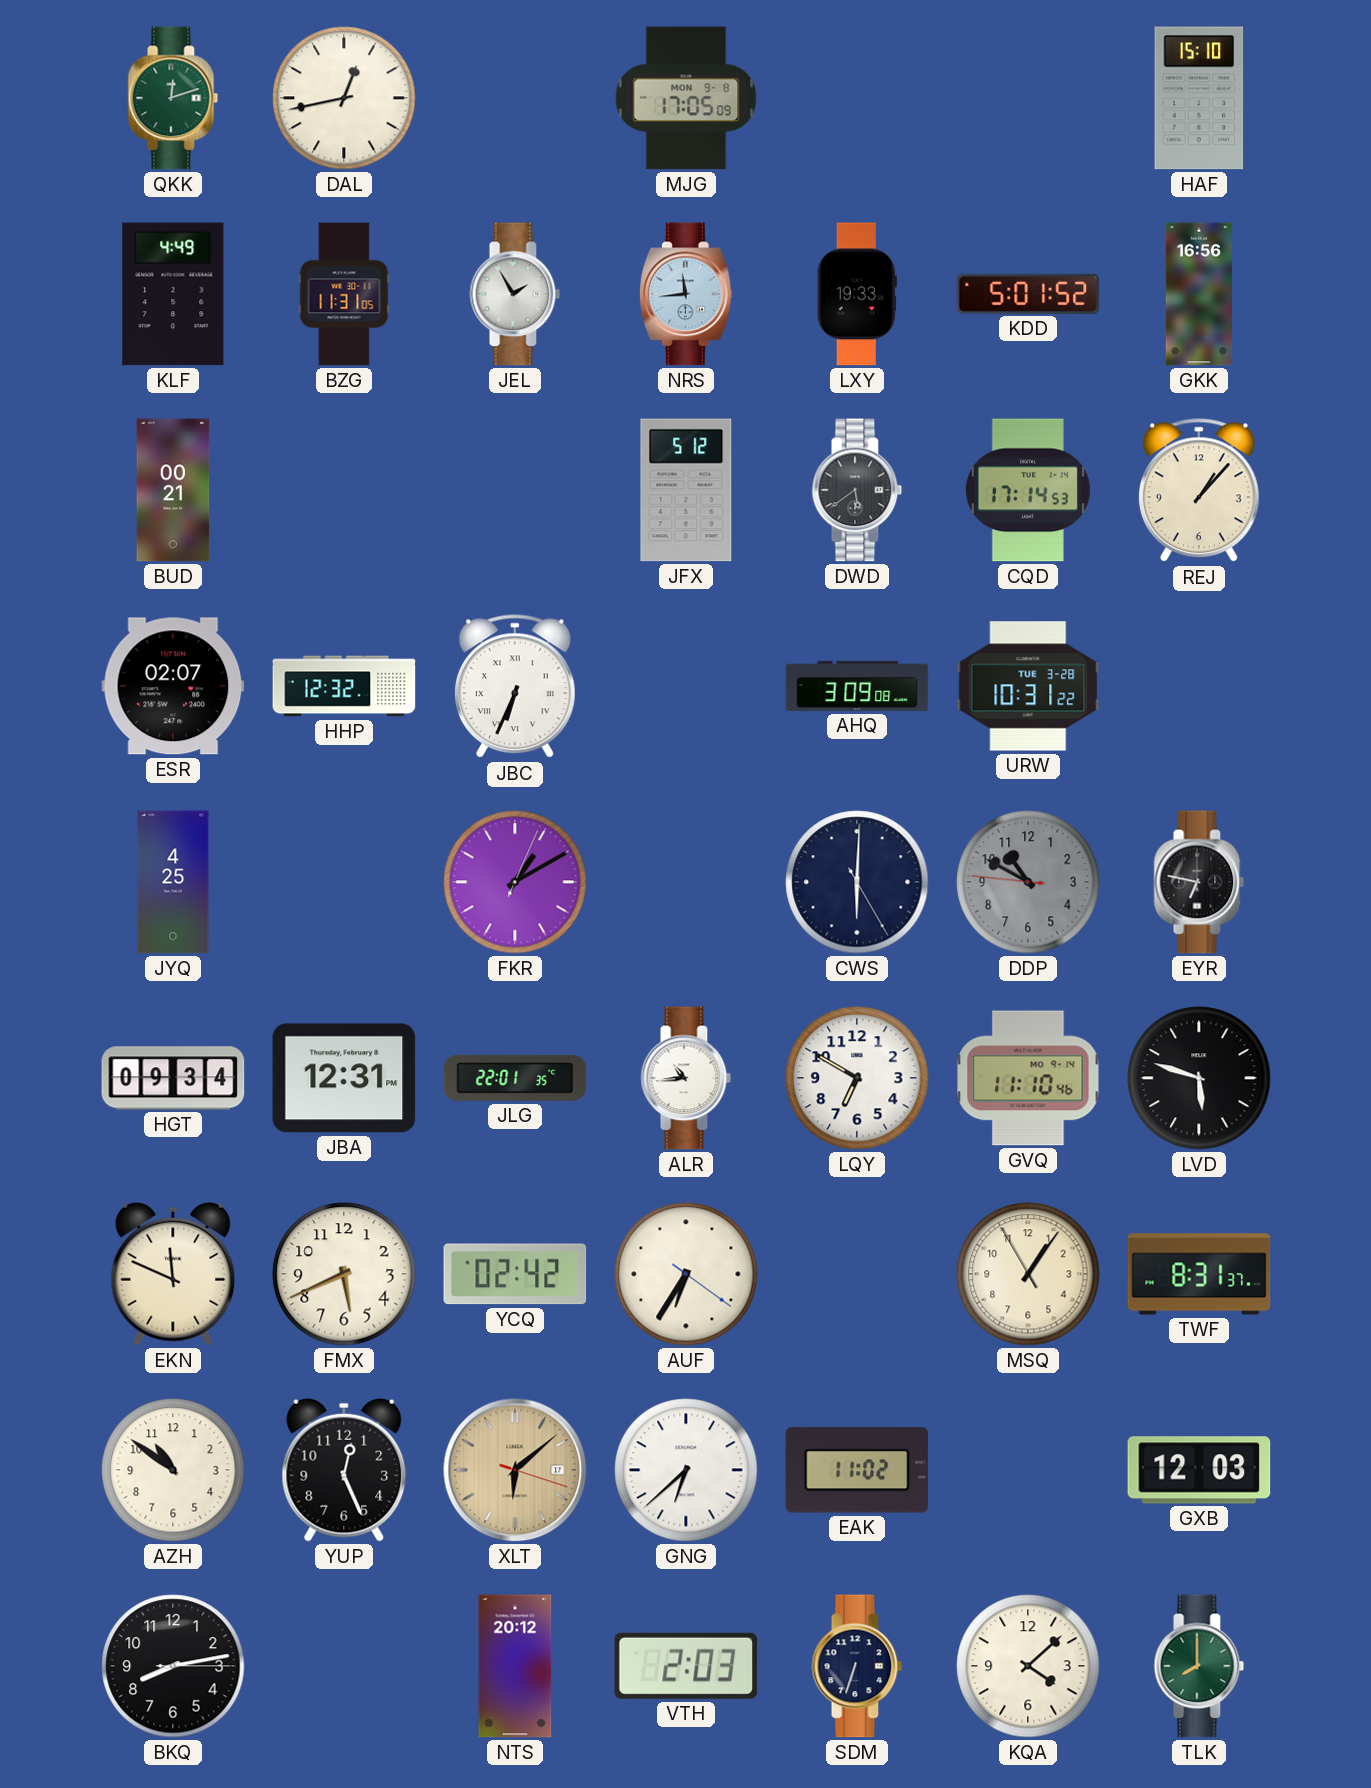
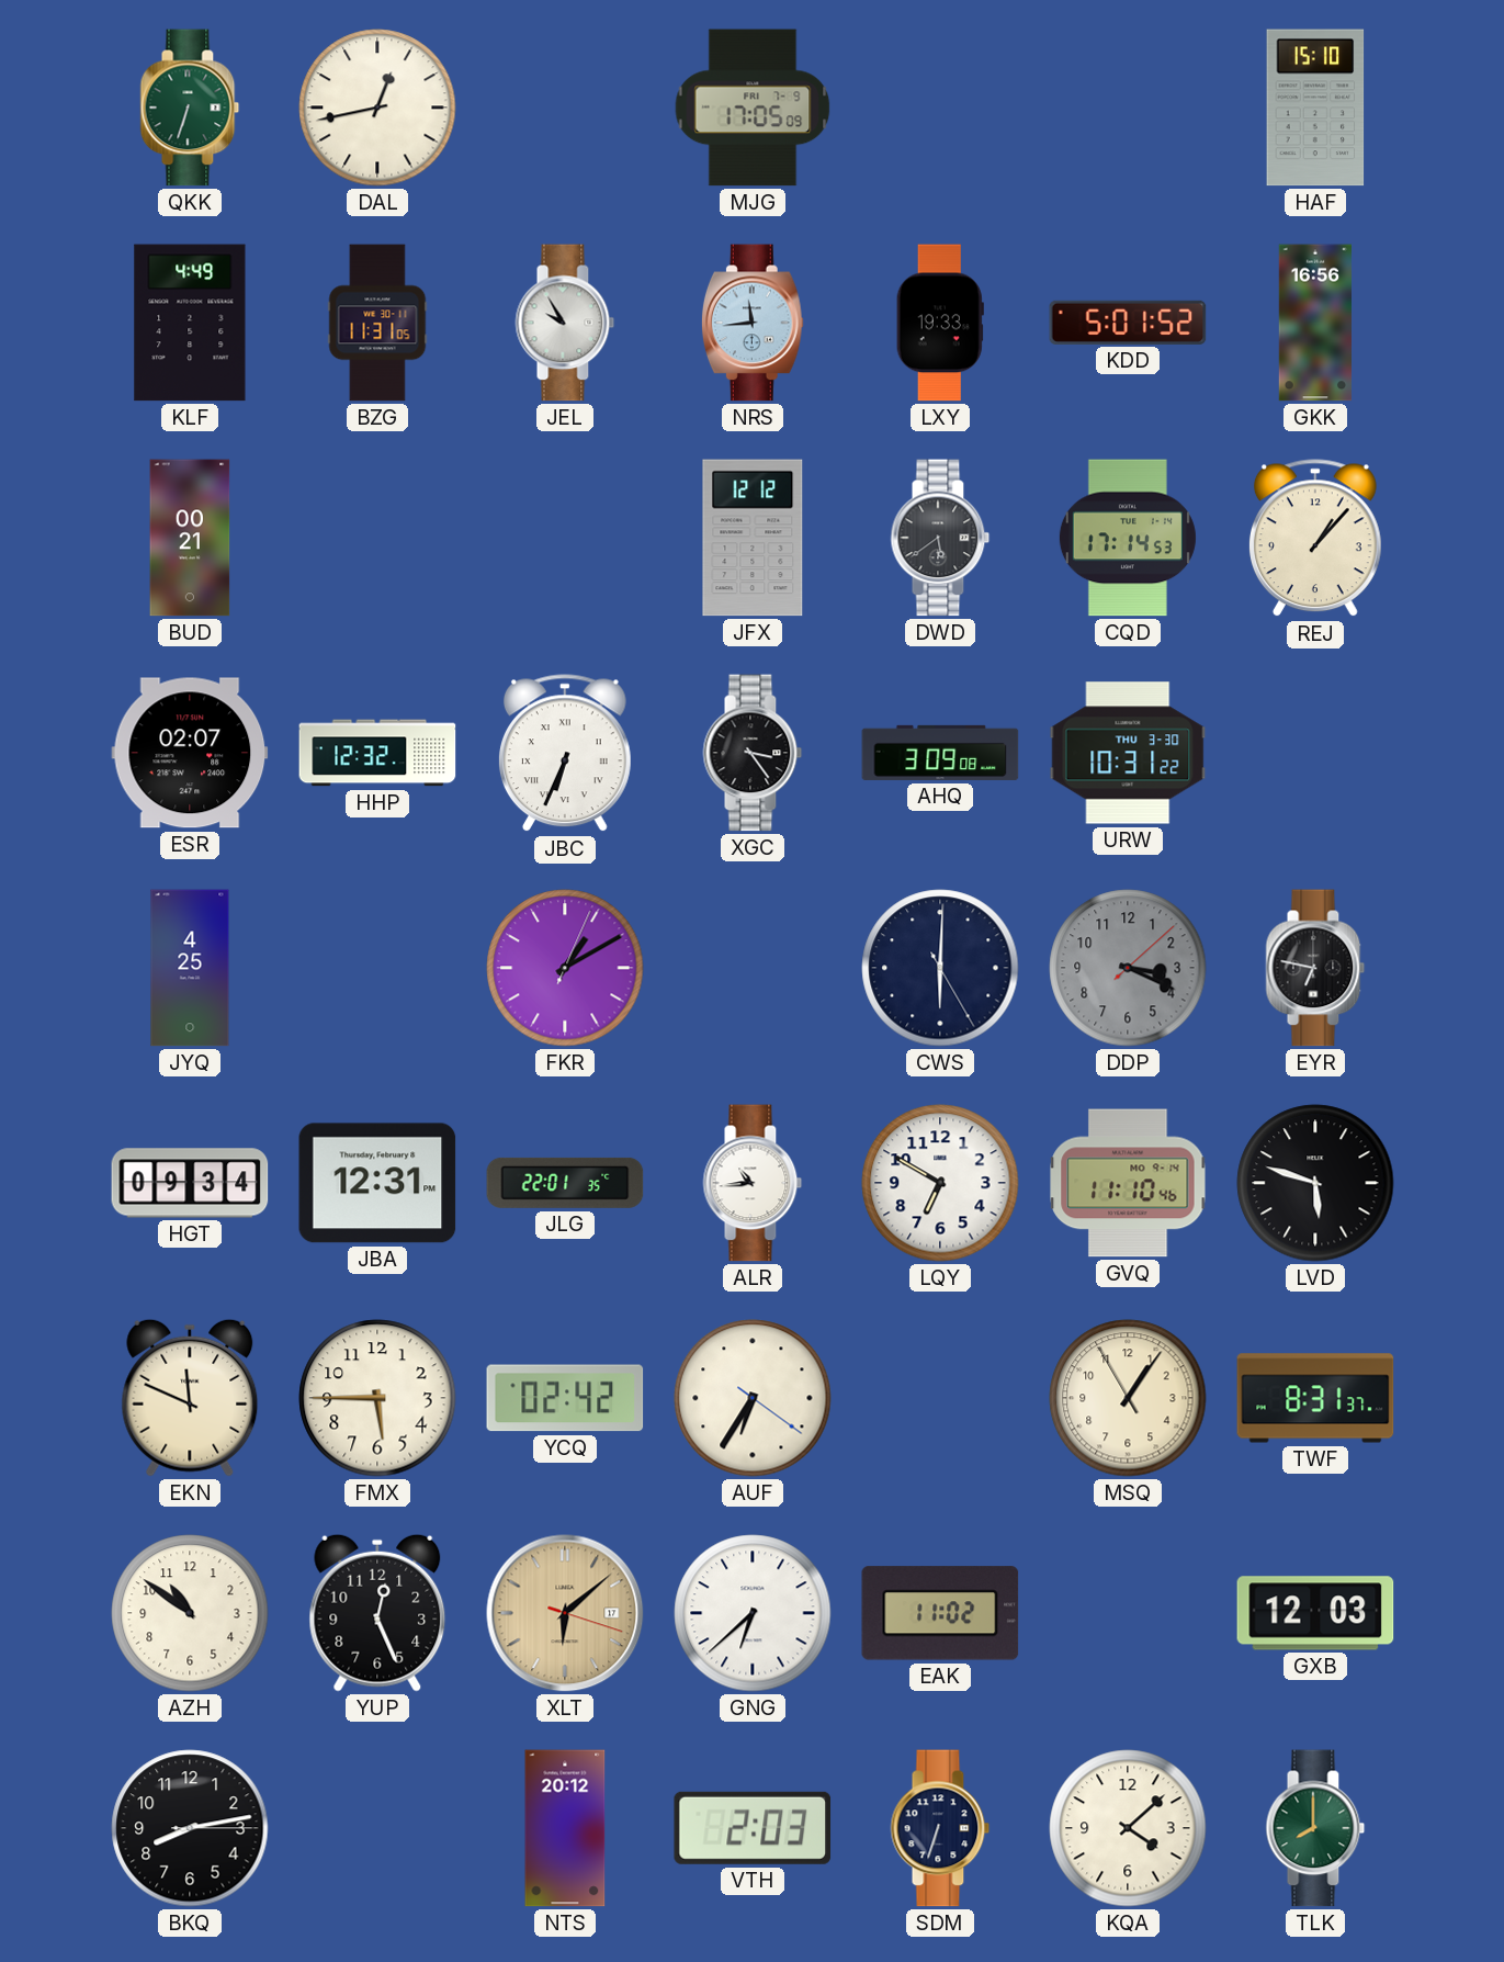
QKK: 12:12 -> 6:33
MJG date: MON 9-8 -> FRI 7-9
JEL: 1:55 -> 9:55
JFX: 5:12 -> 12:12
XGC: none -> 3:24
URW date: TUE 3-28 -> THU 3-30
DDP: 10:49 -> 3:19
FMX: 5:41 -> 5:45
